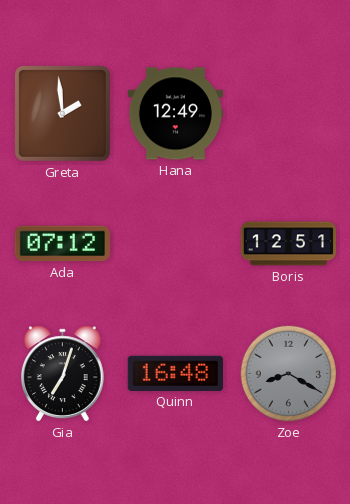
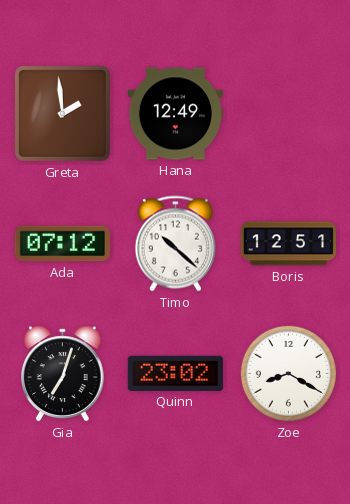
Timo: none -> 10:22
Quinn: 16:48 -> 23:02
Zoe dial: grey -> white
